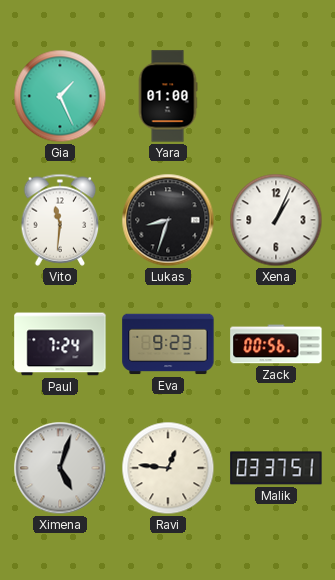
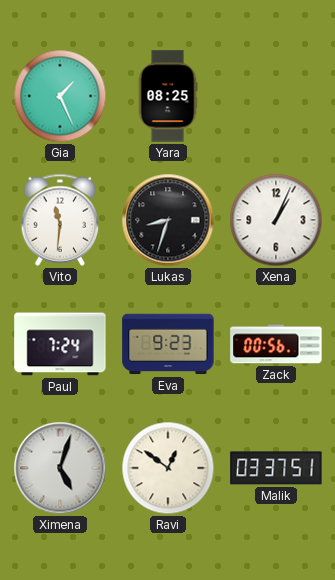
Yara: 01:00 -> 08:25
Ravi: 12:46 -> 12:51
